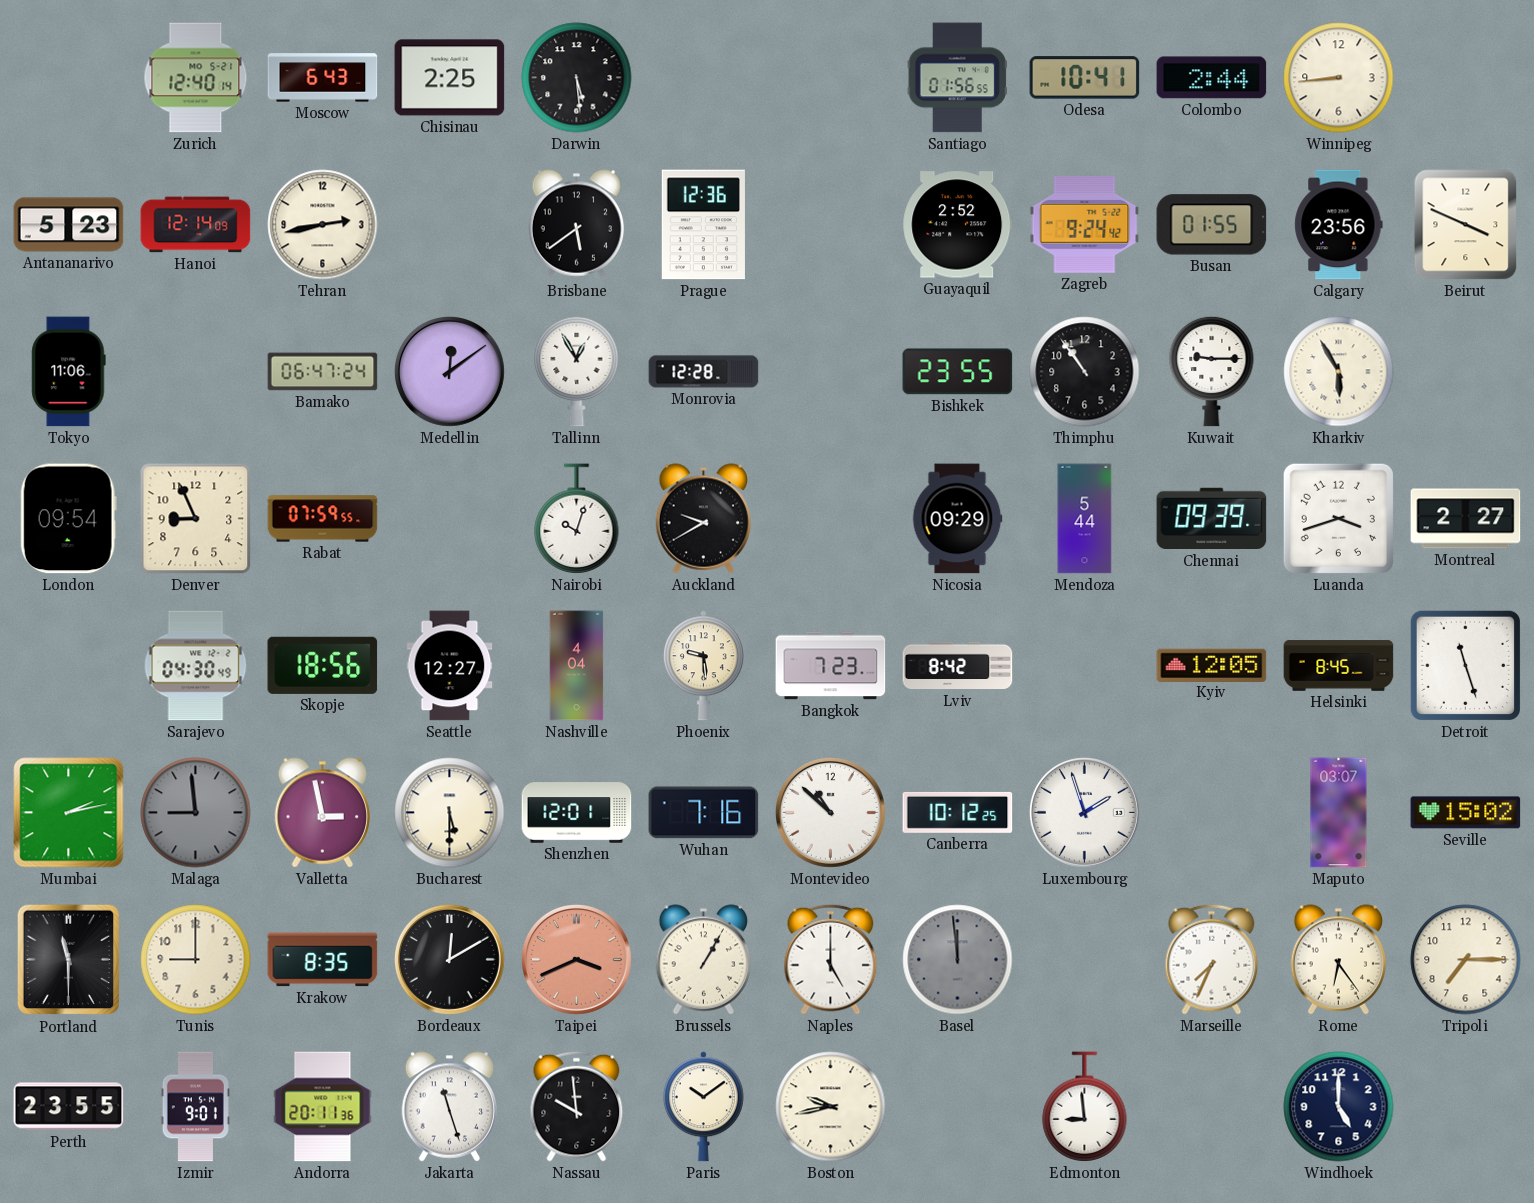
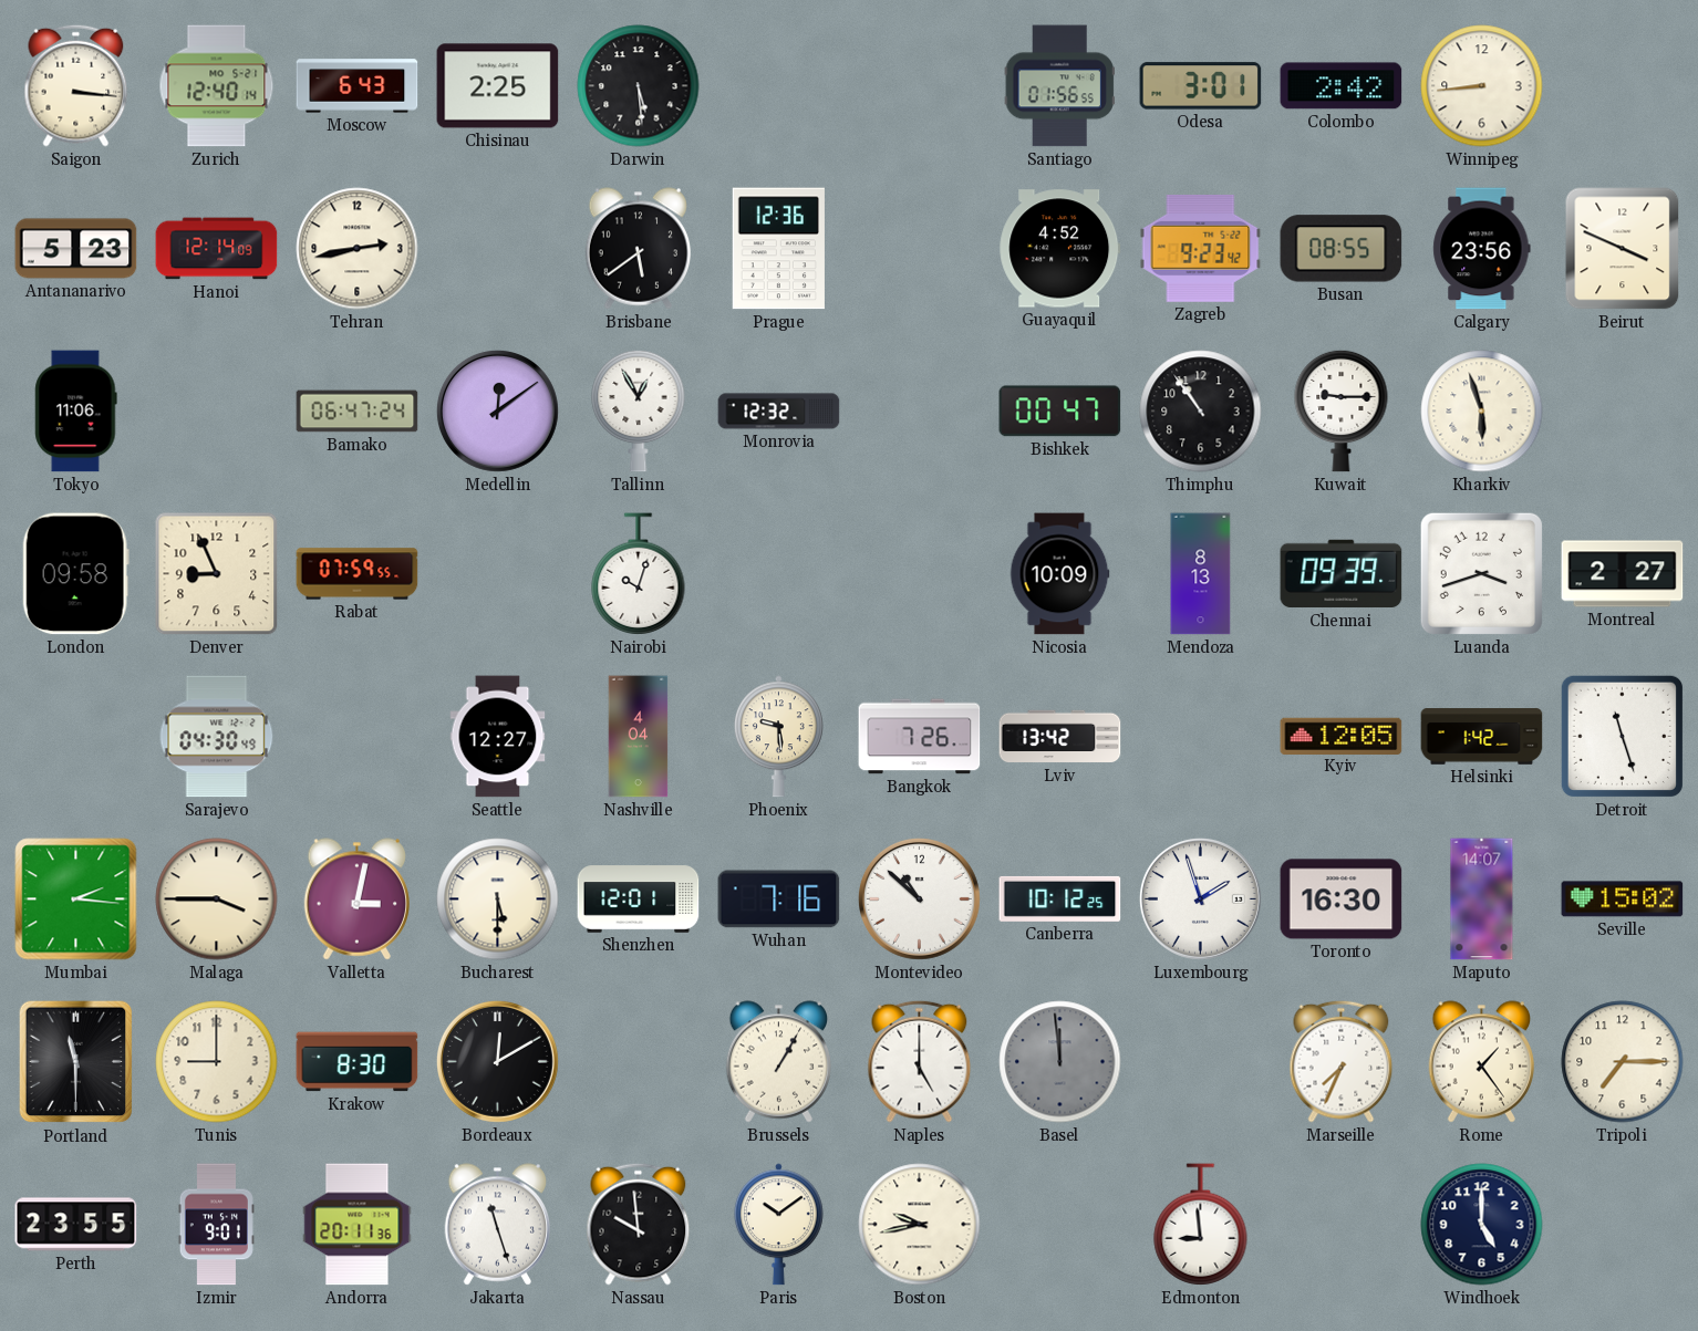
Saigon: none -> 3:16
Odesa: 10:41 -> 3:01
Colombo: 2:44 -> 2:42
Guayaquil: 2:52 -> 4:52
Zagreb: 9:24 -> 9:23
Busan: 01:55 -> 08:55
Monrovia: 12:28 -> 12:32
Bishkek: 23:55 -> 00:47
Kharkiv: 5:55 -> 5:57
London: 09:54 -> 09:58
Auckland: 9:40 -> none
Nicosia: 09:29 -> 10:09
Mendoza: 5:44 -> 8:13
Skopje: 18:56 -> none
Bangkok: 7:23 -> 7:26
Lviv: 8:42 -> 13:42
Helsinki: 8:45 -> 1:42
Mumbai: 2:13 -> 2:16
Malaga: 8:59 -> 3:45
Malaga dial: grey -> cream
Valletta: 2:58 -> 3:02
Toronto: none -> 16:30
Maputo: 03:07 -> 14:07
Krakow: 8:35 -> 8:30
Taipei: 3:41 -> none
Rome: 6:24 -> 1:24
